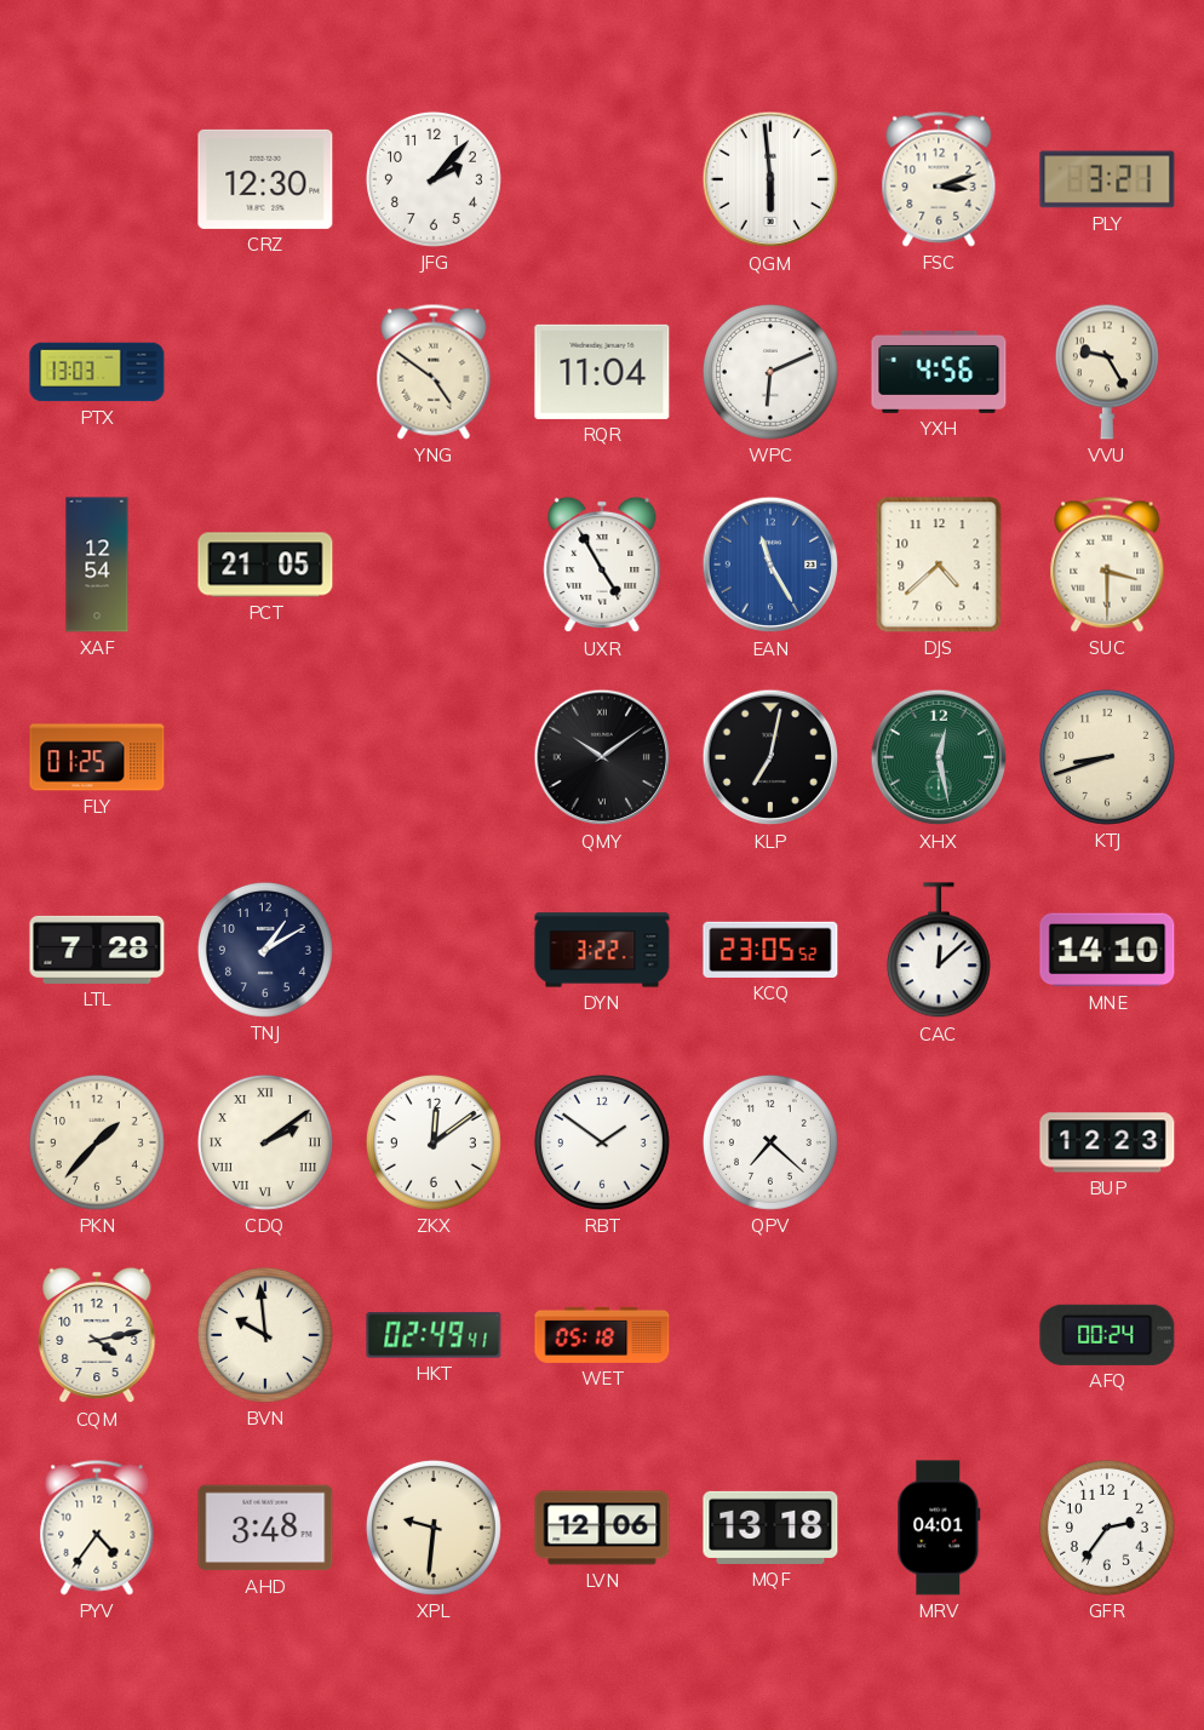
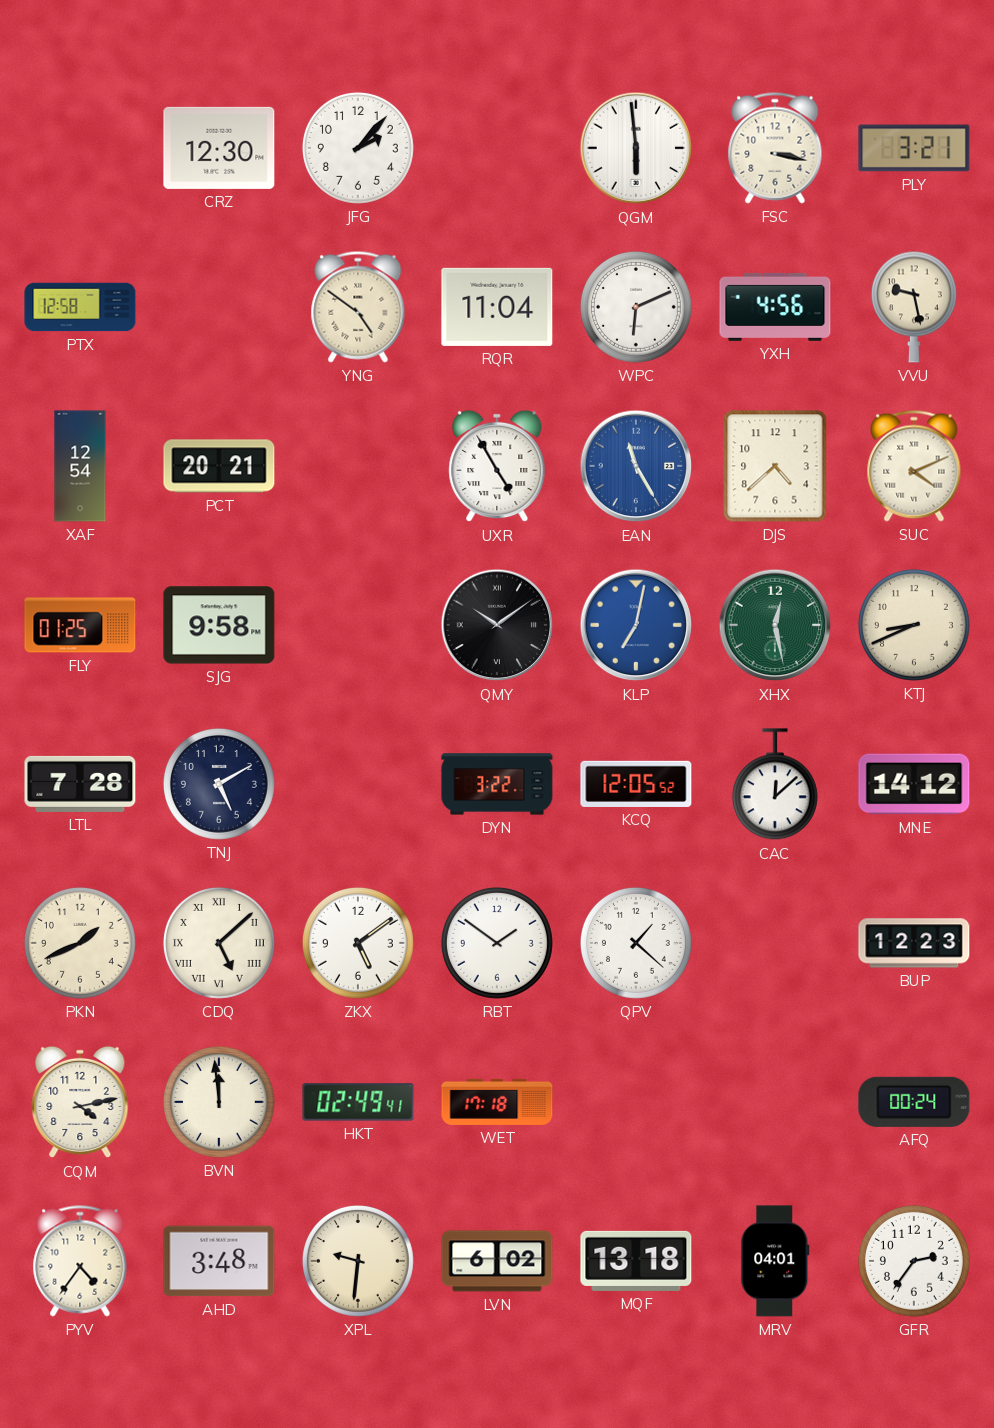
FSC: 3:12 -> 3:17
PTX: 13:03 -> 12:58
VVU: 9:25 -> 9:28
PCT: 21:05 -> 20:21
SUC: 3:30 -> 4:11
SJG: none -> 9:58
KLP dial: black -> blue
KTJ: 8:42 -> 8:41
TNJ: 1:10 -> 5:10
KCQ: 23:05 -> 12:05
MNE: 14:10 -> 14:12
PKN: 1:37 -> 1:41
CDQ: 2:09 -> 5:08
ZKX: 12:09 -> 5:09
QPV: 7:22 -> 1:22
BVN: 9:59 -> 11:59
WET: 05:18 -> 17:18
LVN: 12:06 -> 6:02
